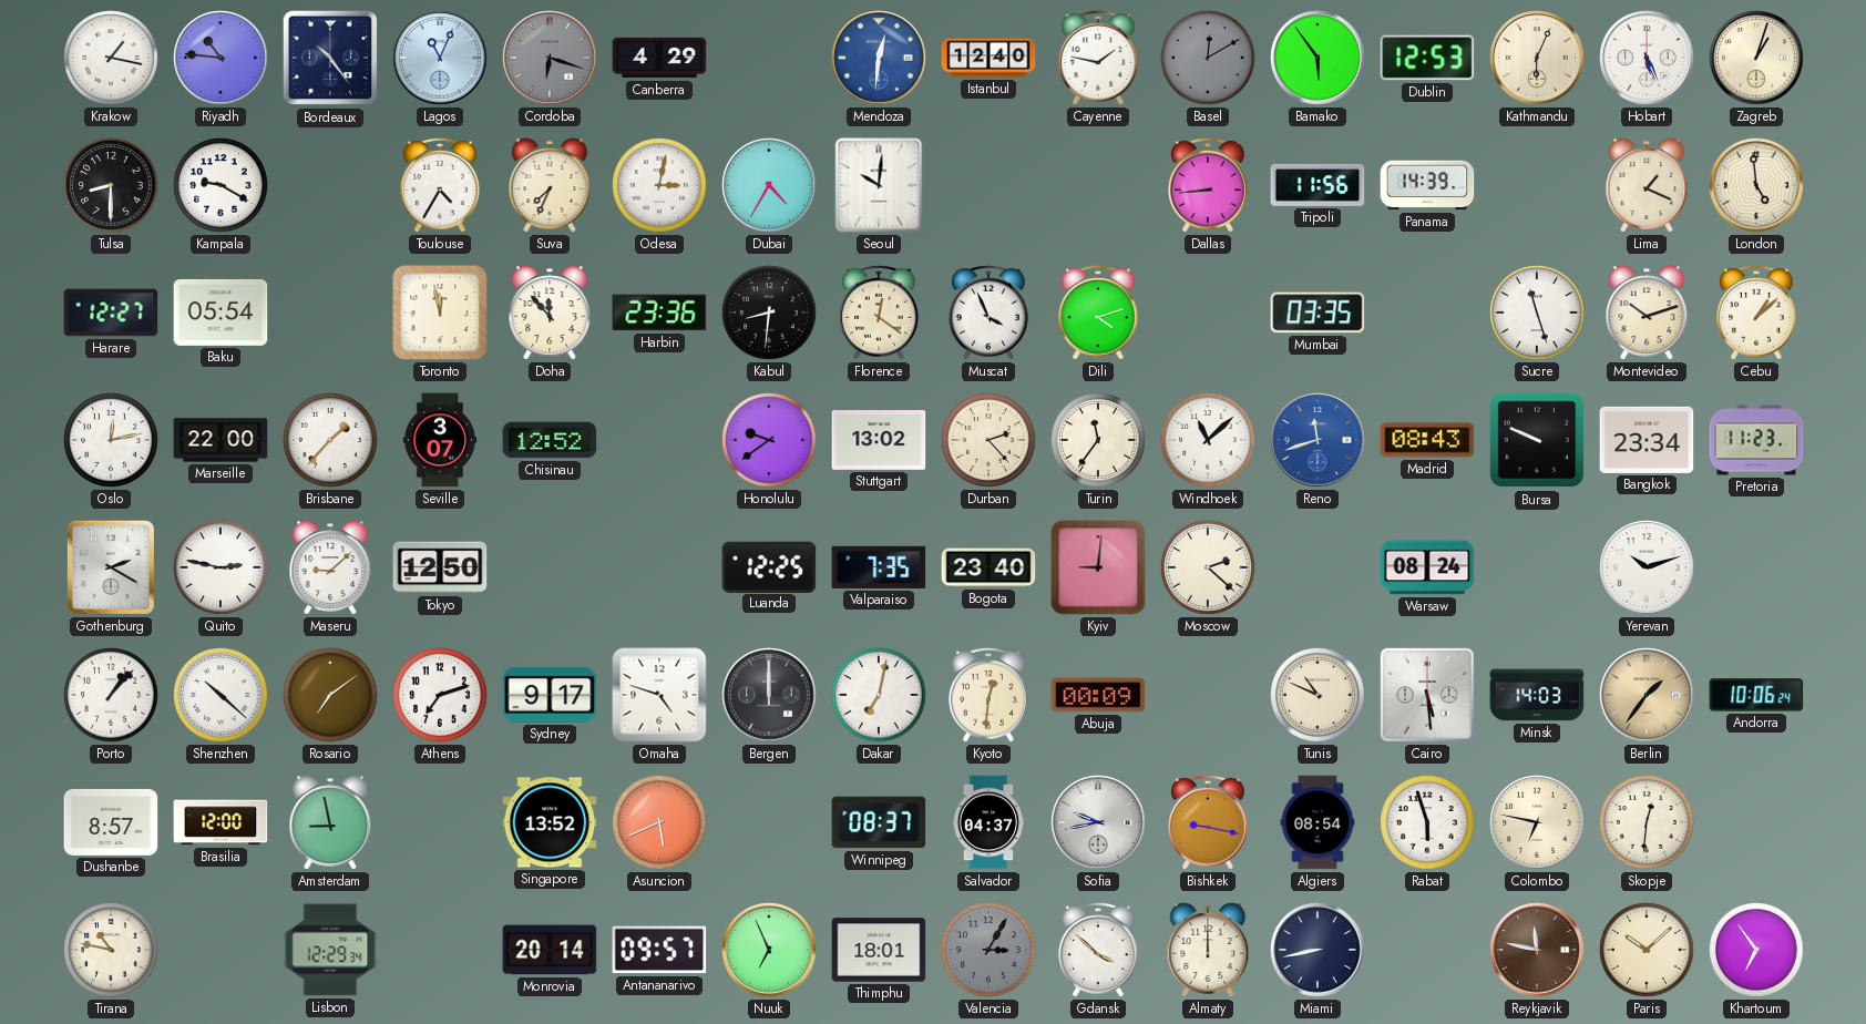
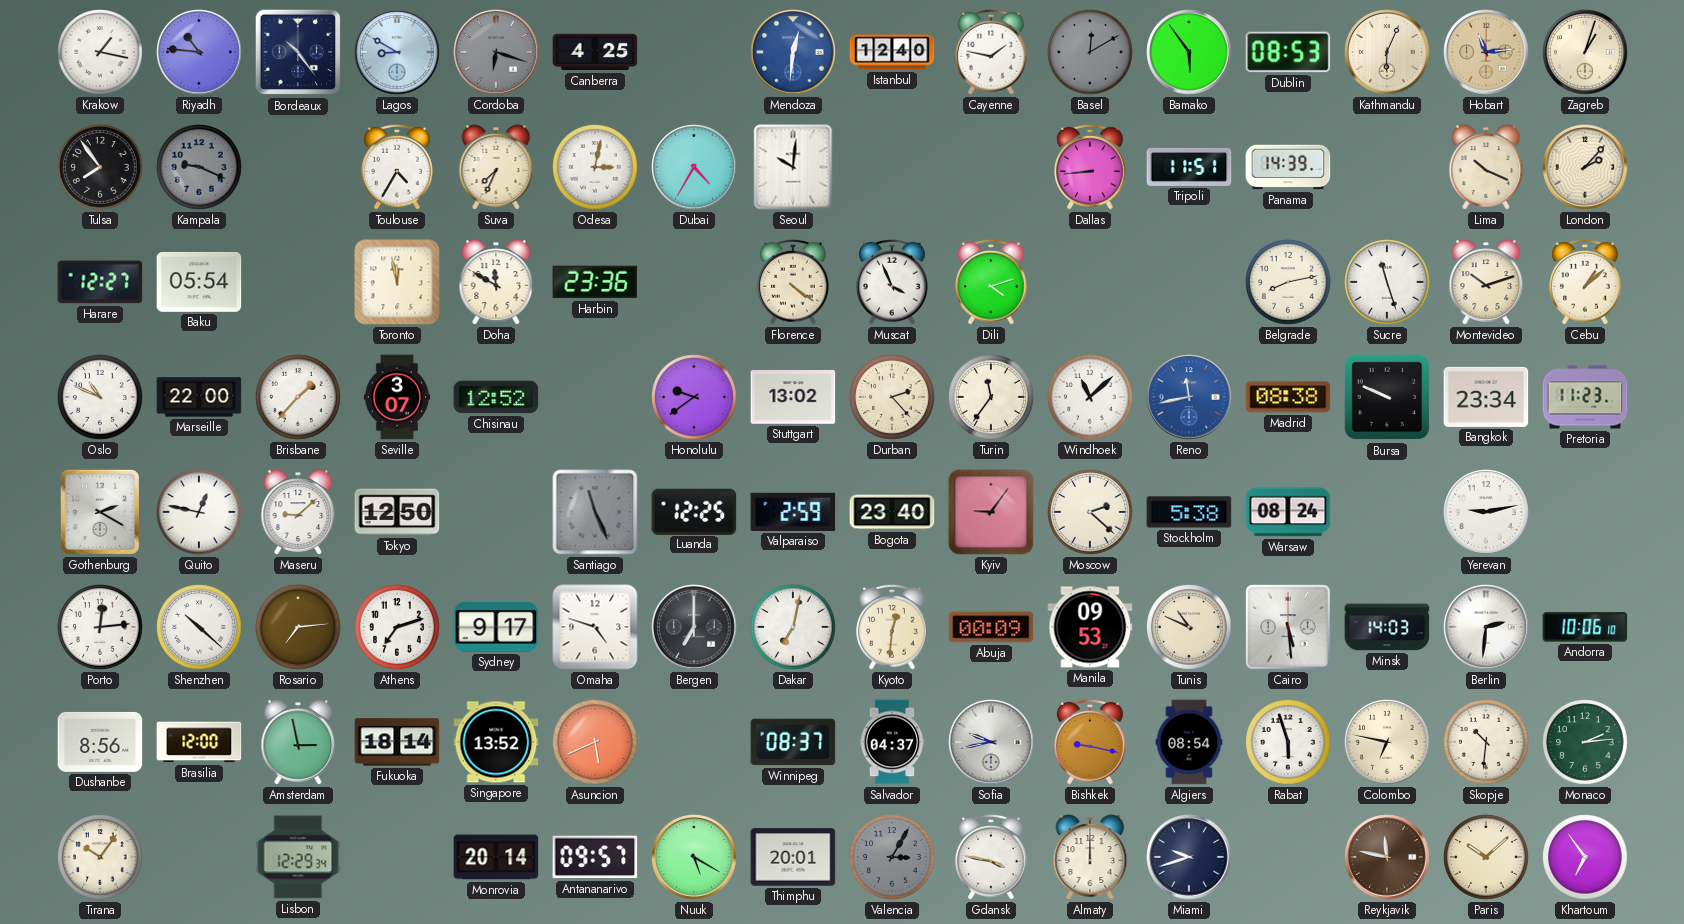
Lagos: 11:04 -> 8:50
Canberra: 4:29 -> 4:25
Dublin: 12:53 -> 08:53
Hobart: 5:26 -> 11:14
Hobart dial: white -> champagne
Tulsa: 8:30 -> 7:54
Kampala: 9:20 -> 9:19
Kampala dial: white -> grey
Tripoli: 11:56 -> 11:51
Lima: 1:19 -> 10:19
London: 4:59 -> 2:07
Doha: 11:53 -> 11:50
Kabul: 8:31 -> none
Florence: 12:21 -> 4:21
Mumbai: 03:35 -> none
Belgrade: none -> 8:13
Oslo: 12:13 -> 10:49
Reno: 11:42 -> 11:43
Madrid: 08:43 -> 08:38
Quito: 2:47 -> 12:47
Santiago: none -> 11:26
Valparaiso: 7:35 -> 2:59
Kyiv: 9:01 -> 9:06
Stockholm: none -> 5:38
Yerevan: 10:12 -> 9:13
Porto: 1:07 -> 12:14
Rosario: 7:09 -> 7:14
Bergen: 12:00 -> 7:00
Manila: none -> 09:53
Berlin: 1:36 -> 2:31
Berlin dial: champagne -> white
Andorra: 10:06:24 -> 10:06:10
Dushanbe: 8:57 -> 8:56
Amsterdam: 8:58 -> 2:58
Fukuoka: none -> 18:14
Skopje: 12:31 -> 10:31
Monaco: none -> 2:14
Tirana: 10:47 -> 10:06
Nuuk: 6:56 -> 5:20
Thimphu: 18:01 -> 20:01
Gdansk: 3:52 -> 3:47
Miami: 8:43 -> 9:42
